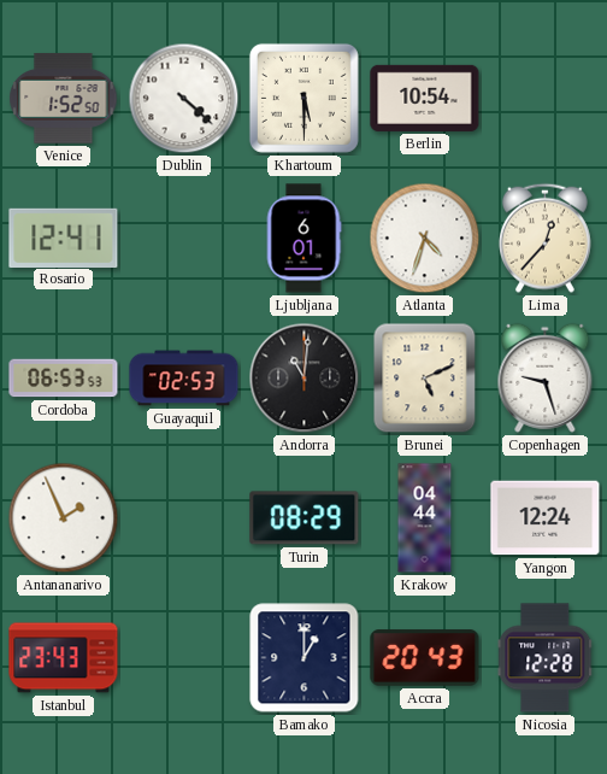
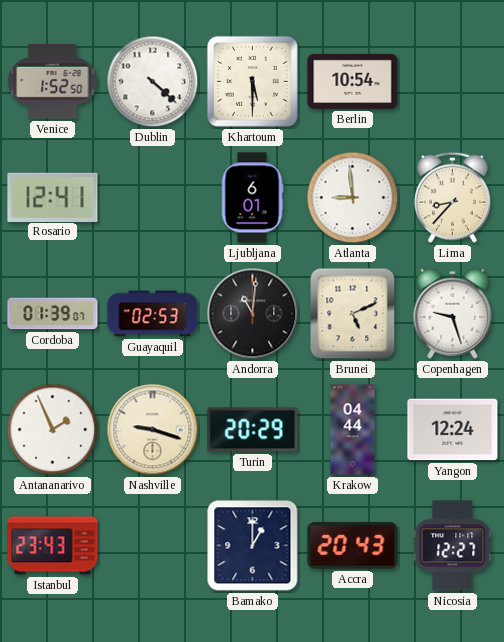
Atlanta: 4:33 -> 8:59
Lima: 12:37 -> 8:37
Cordoba: 06:53 -> 01:39
Nashville: none -> 9:18
Turin: 08:29 -> 20:29
Nicosia: 12:28 -> 12:27
